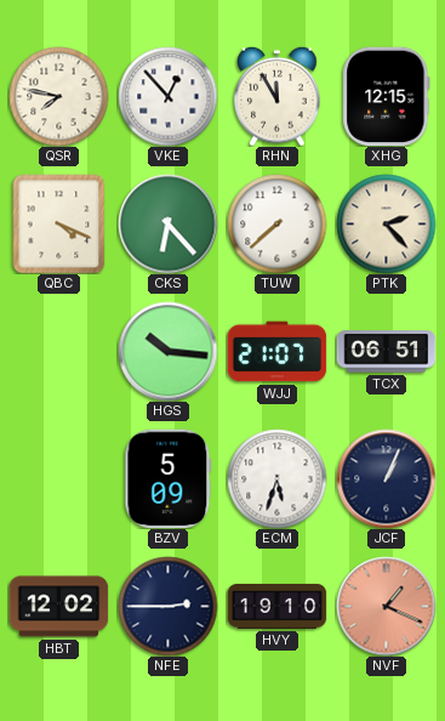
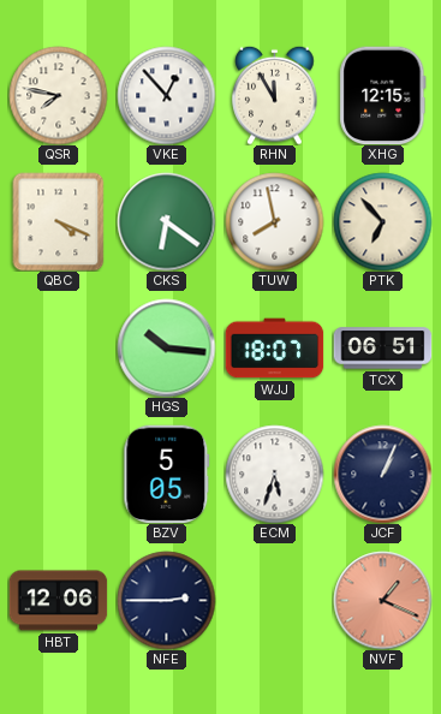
CKS: 6:23 -> 6:21
TUW: 7:38 -> 7:58
PTK: 2:23 -> 6:53
WJJ: 21:07 -> 18:07
BZV: 5:09 -> 5:05
HBT: 12:02 -> 12:06
HVY: 19:10 -> none
